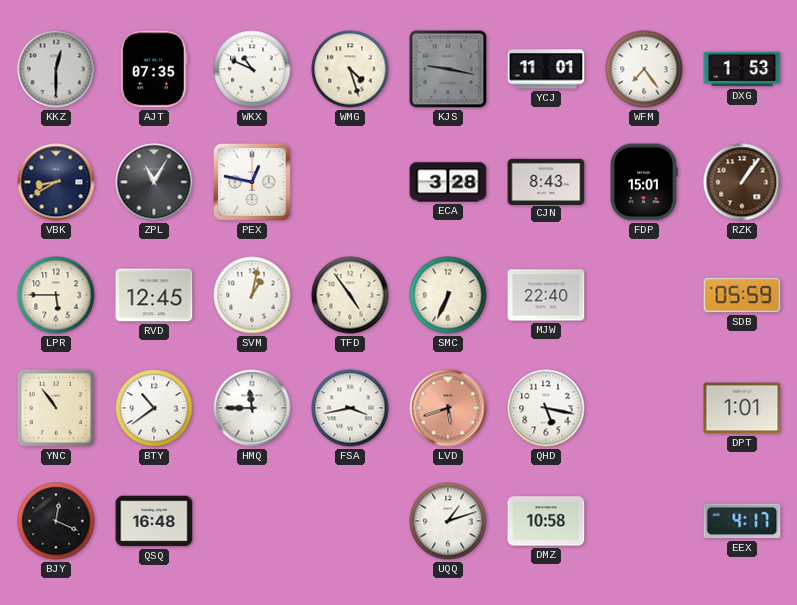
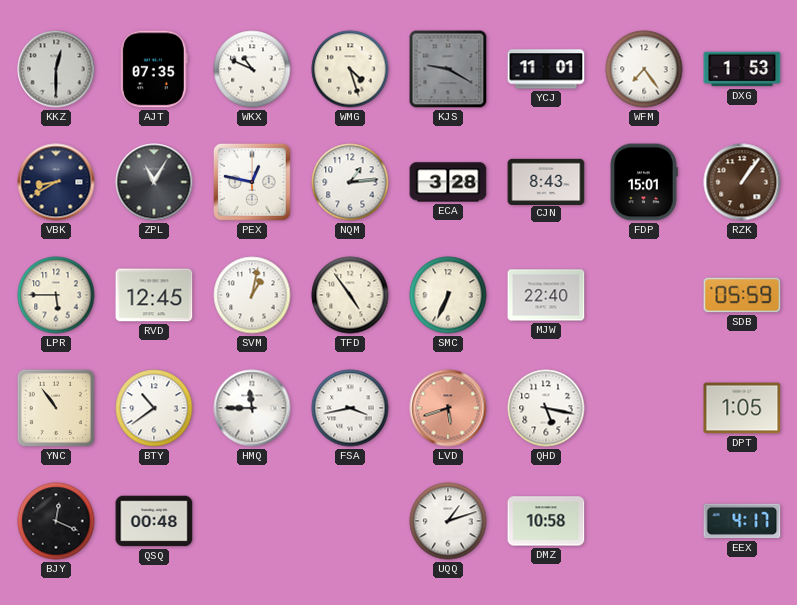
KJS: 9:17 -> 9:20
NQM: none -> 1:14
DPT: 1:01 -> 1:05
QSQ: 16:48 -> 00:48
